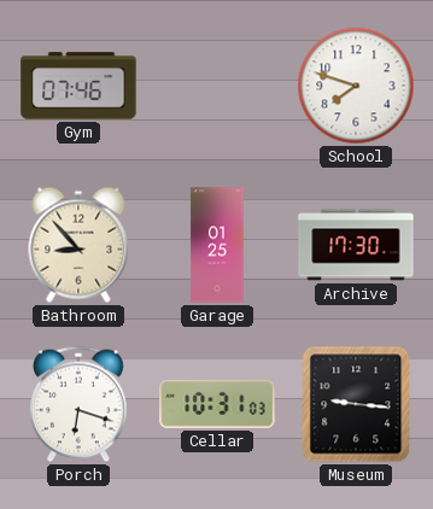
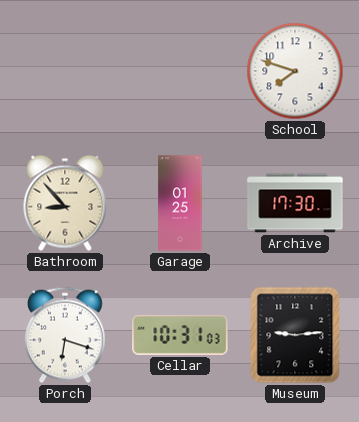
Gym: 07:46 -> none
Museum: 9:16 -> 9:14
